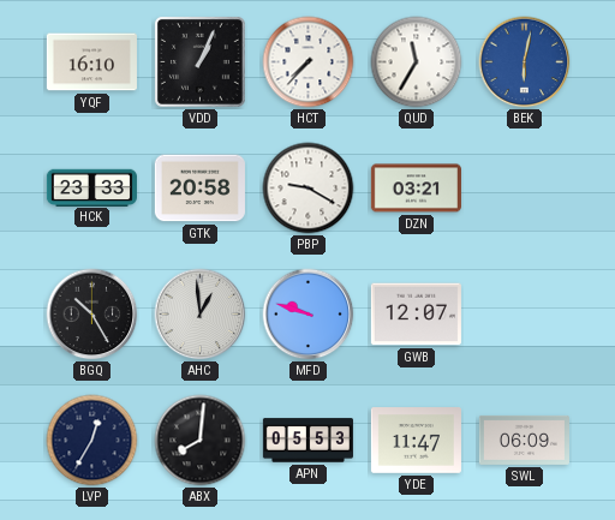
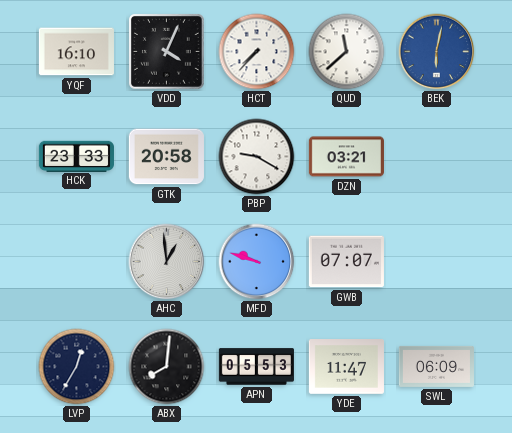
VDD: 1:04 -> 4:04
QUD: 11:35 -> 11:38
BGQ: 10:25 -> none
GWB: 12:07 -> 07:07
